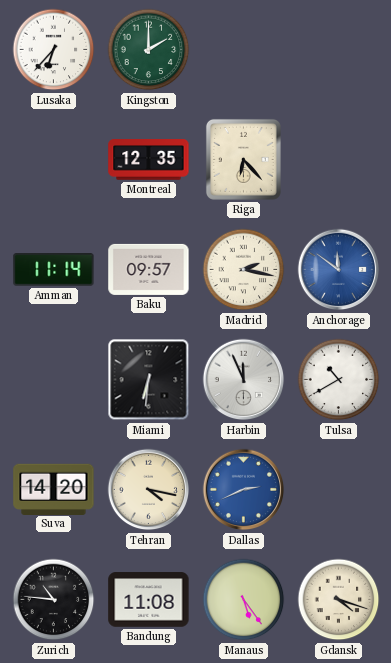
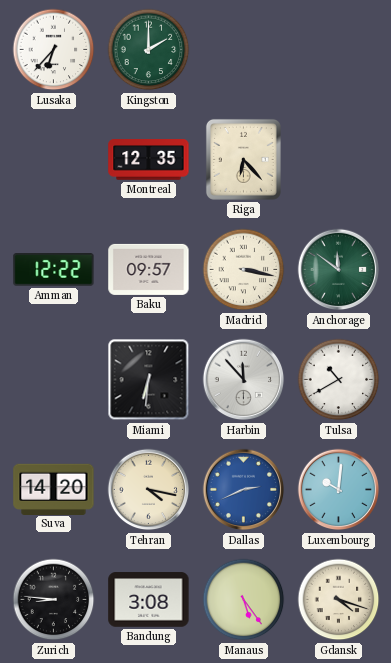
Amman: 11:14 -> 12:22
Madrid: 2:17 -> 3:17
Anchorage dial: blue -> green
Harbin: 11:56 -> 11:53
Luxembourg: none -> 10:01
Zurich: 10:46 -> 8:46
Bandung: 11:08 -> 3:08
